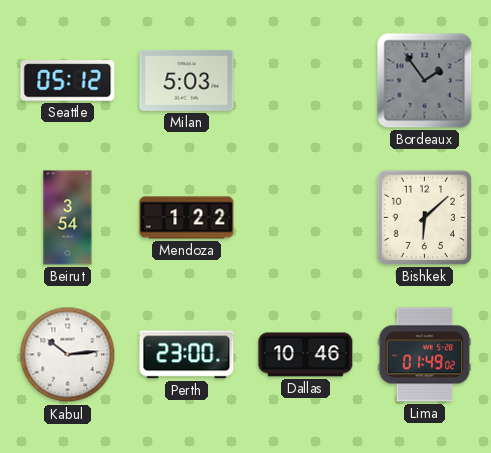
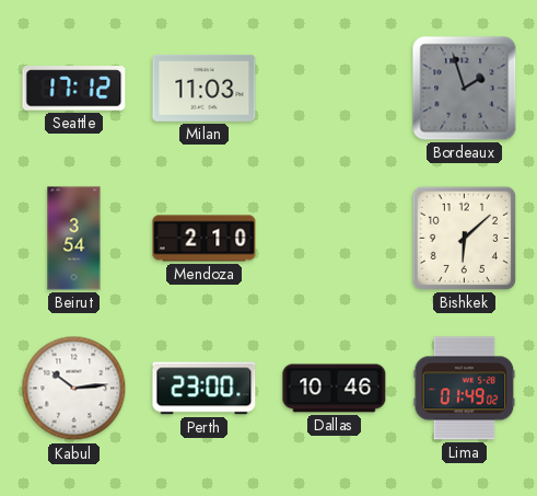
Seattle: 05:12 -> 17:12
Milan: 5:03 -> 11:03
Bordeaux: 1:54 -> 1:57
Mendoza: 1:22 -> 2:10
